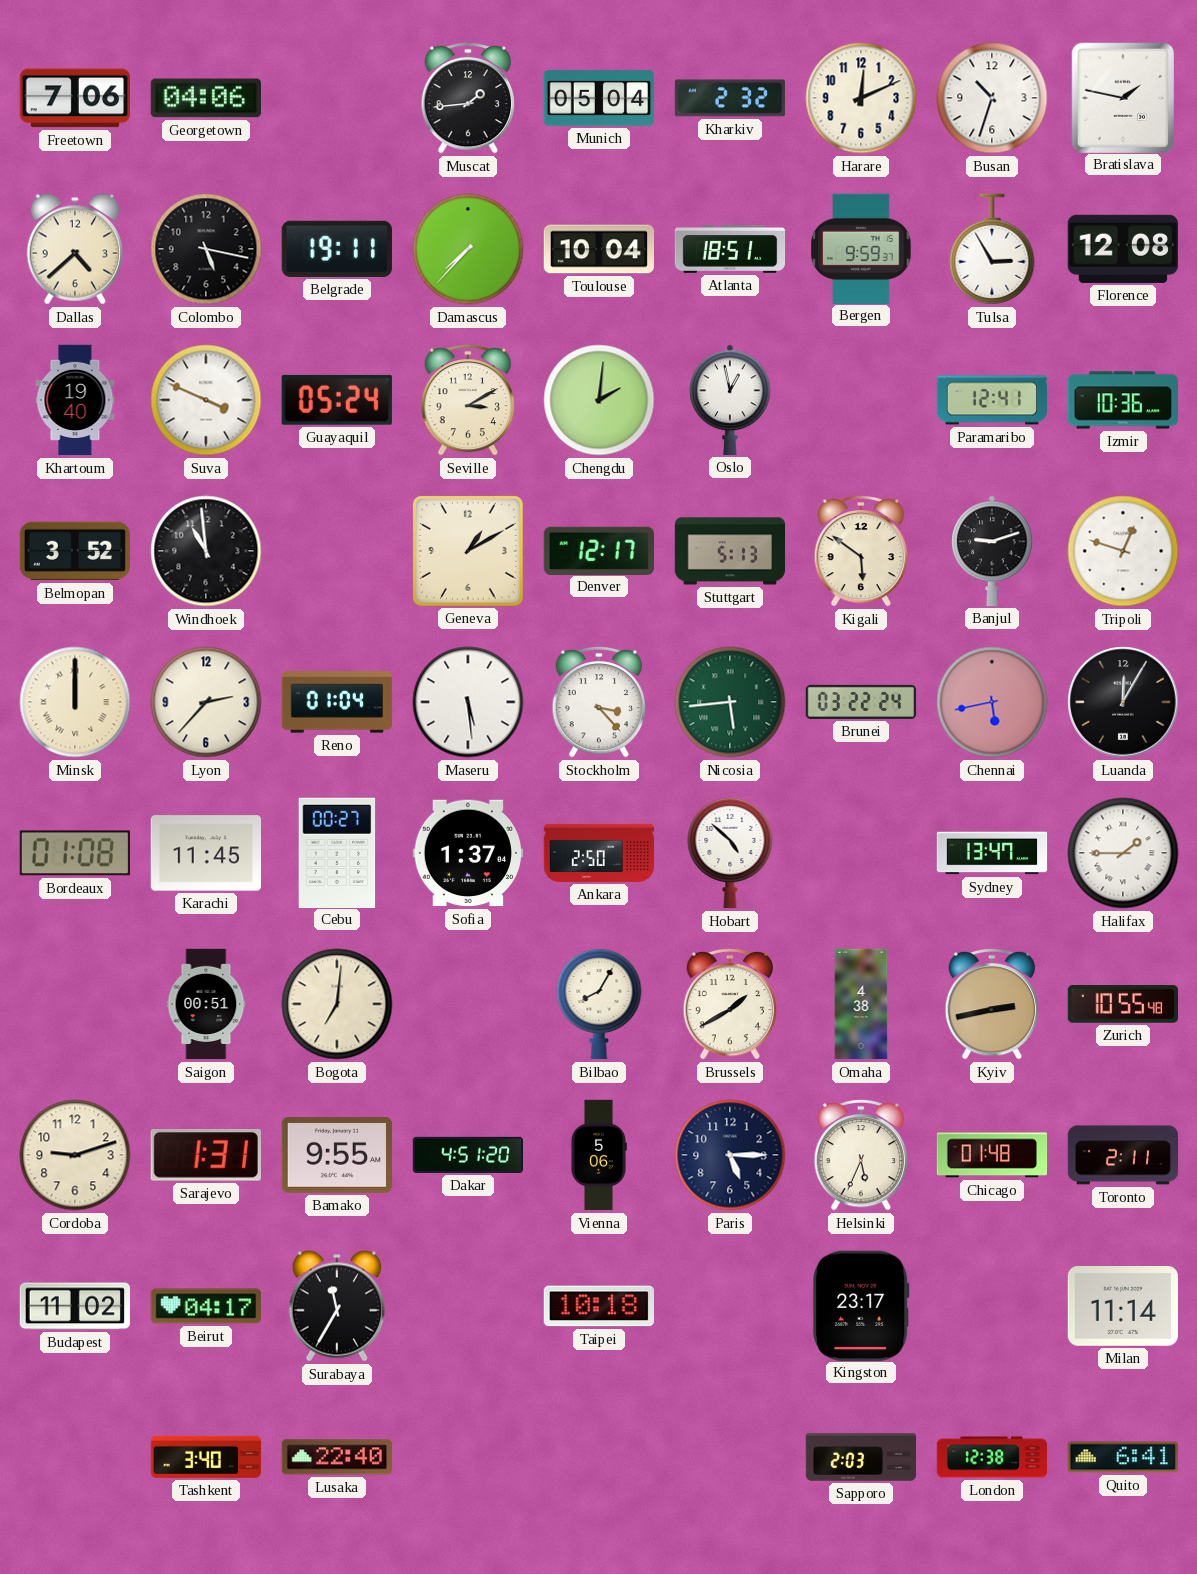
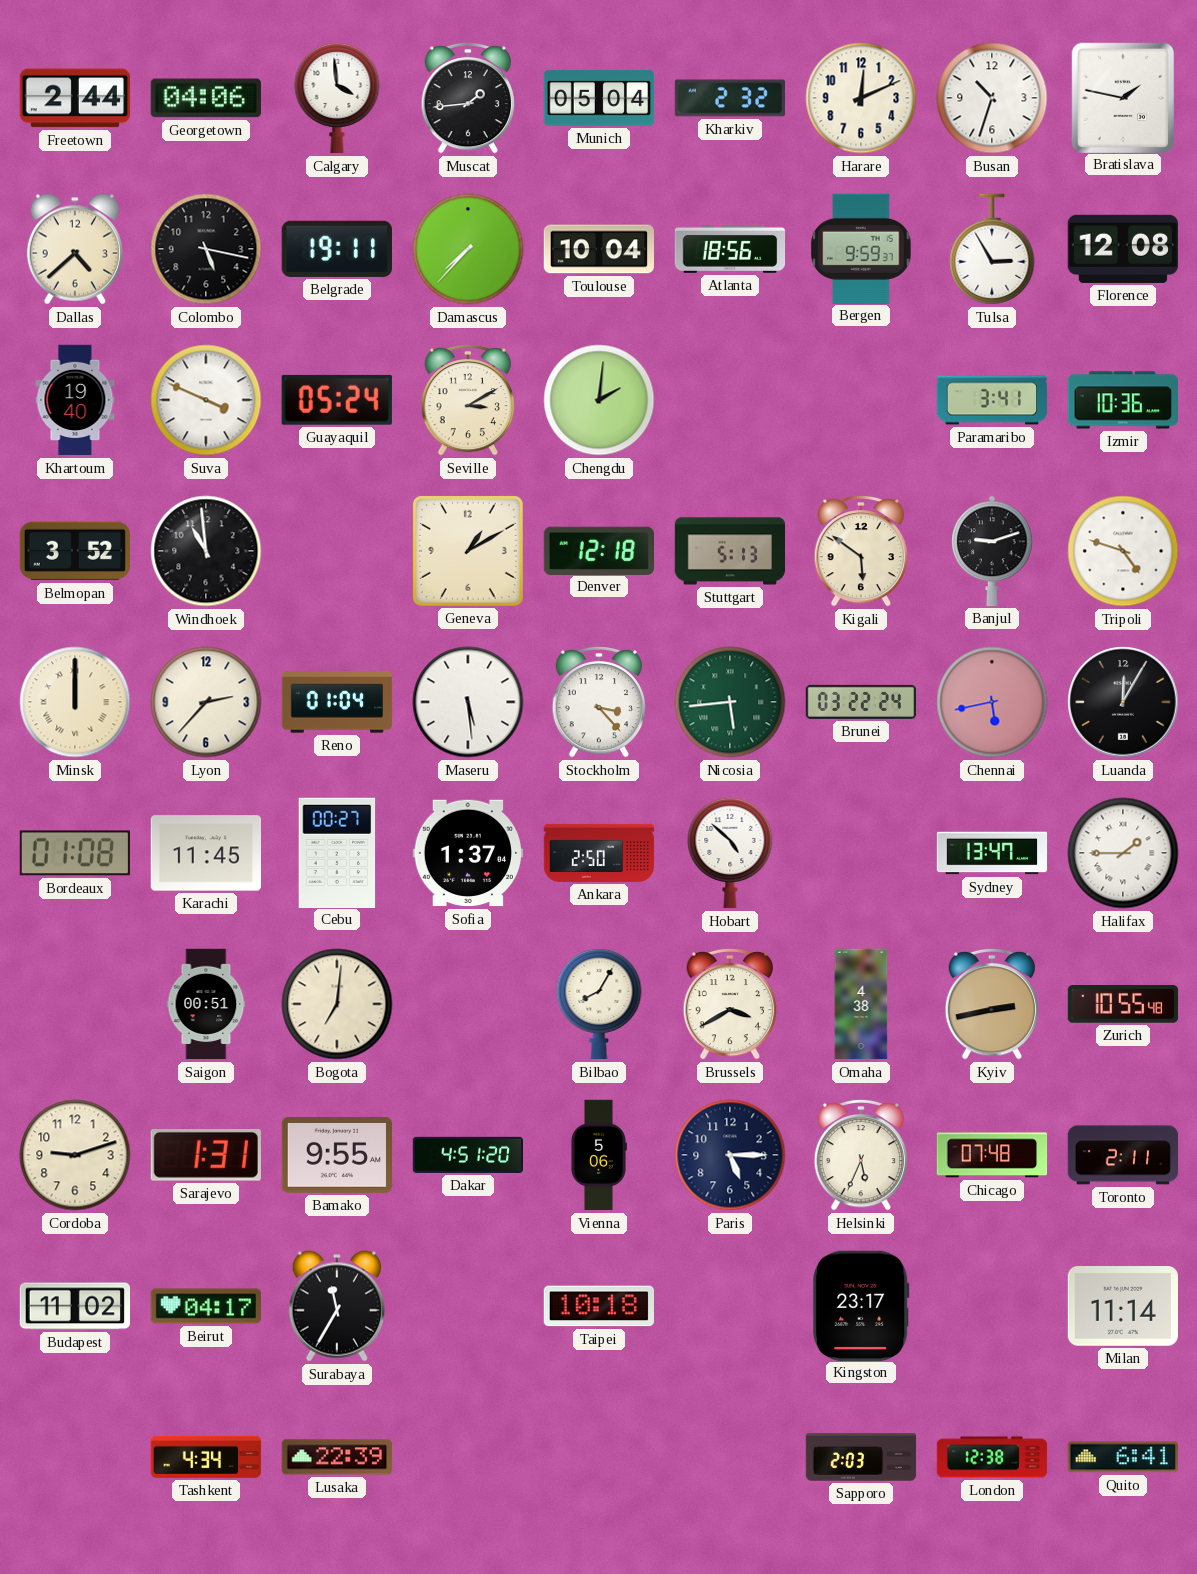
Freetown: 7:06 -> 2:44
Calgary: none -> 3:59
Atlanta: 18:51 -> 18:56
Oslo: 12:58 -> none
Paramaribo: 12:41 -> 3:41
Denver: 12:17 -> 12:18
Tripoli: 12:48 -> 4:48
Brussels: 1:40 -> 3:40
Chicago: 01:48 -> 07:48
Tashkent: 3:40 -> 4:34
Lusaka: 22:40 -> 22:39
